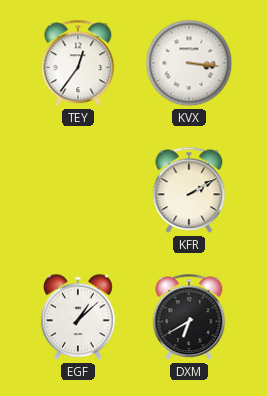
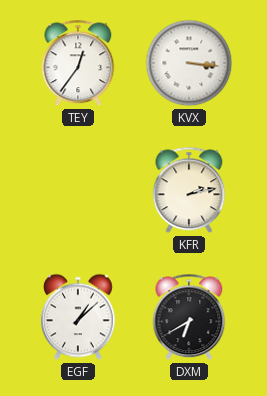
KFR: 2:10 -> 2:13
